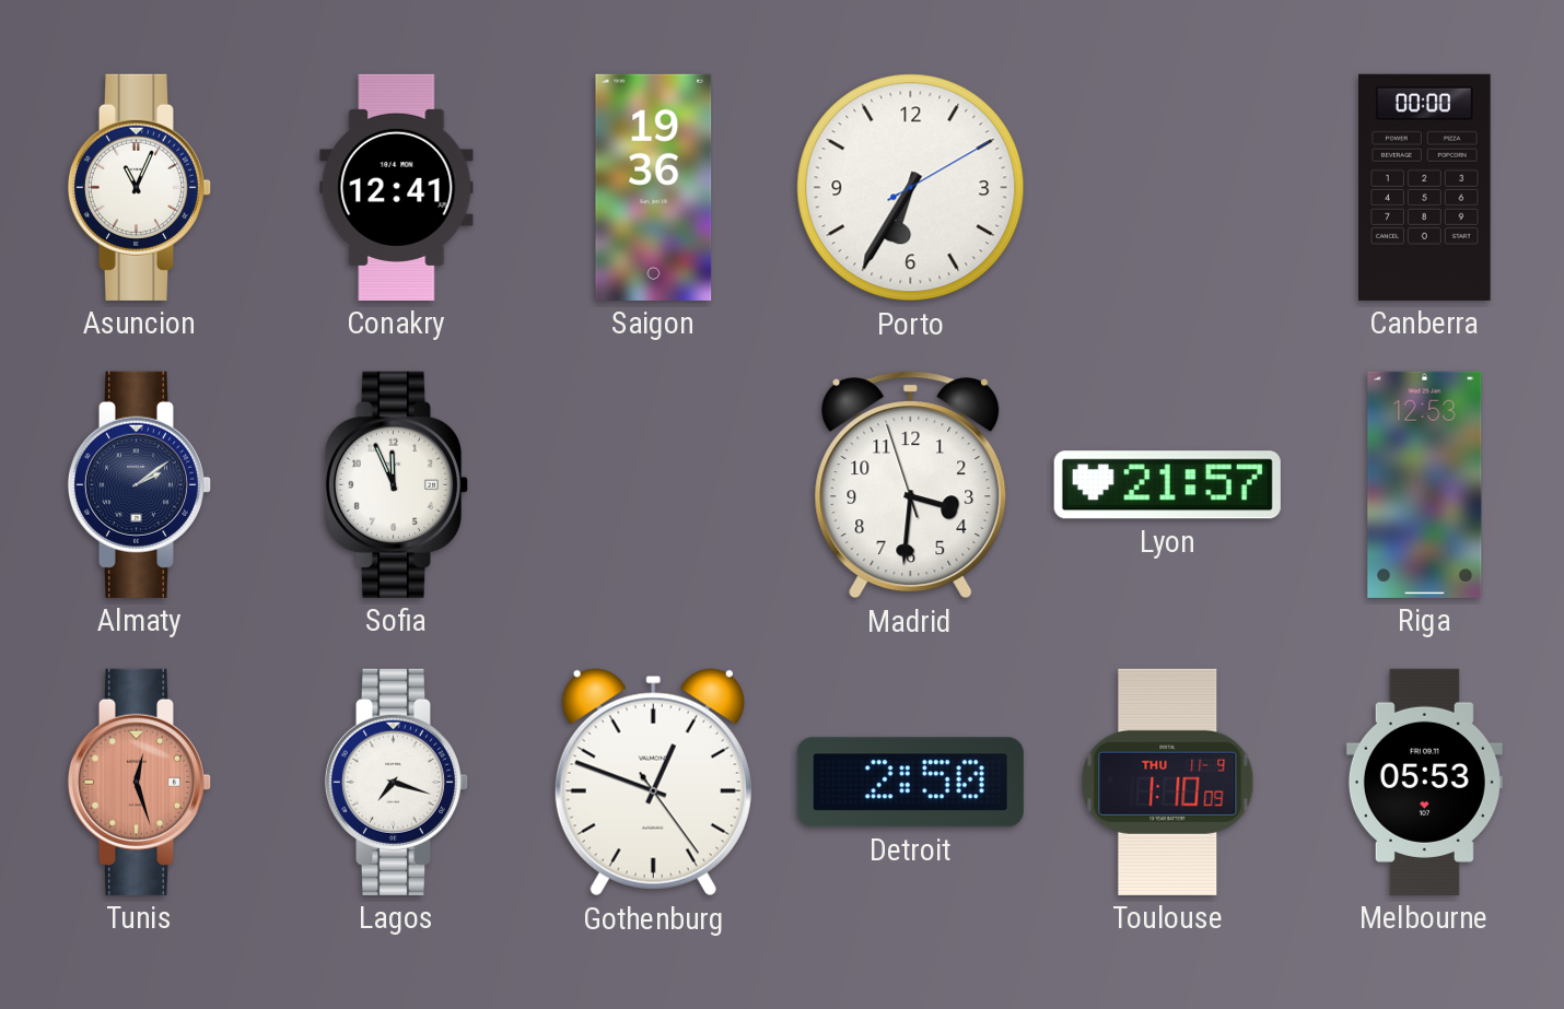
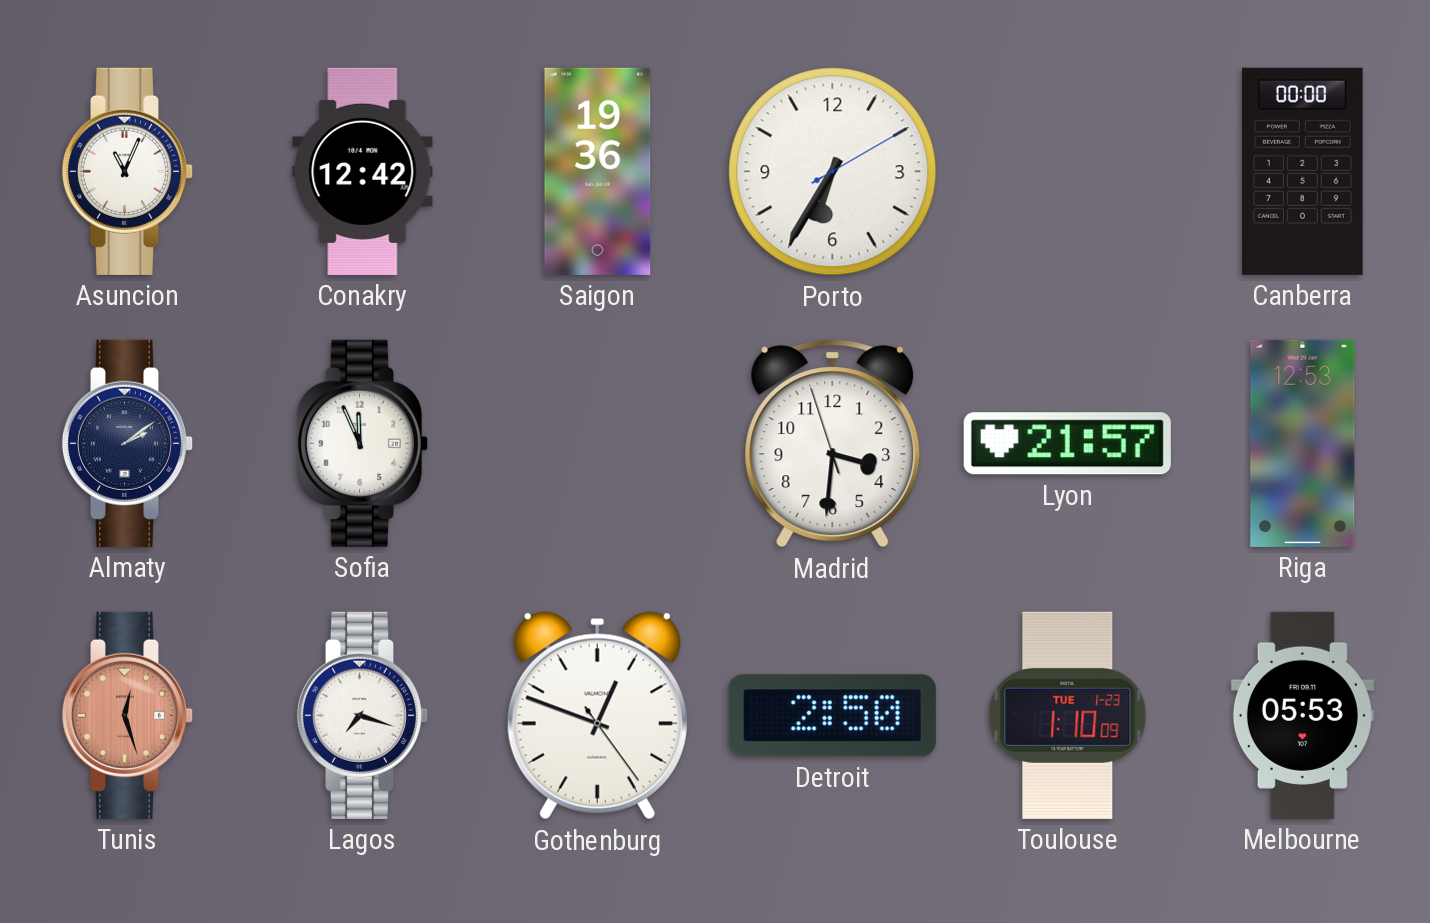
Conakry: 12:41 -> 12:42
Toulouse date: THU 11-9 -> TUE 1-23
